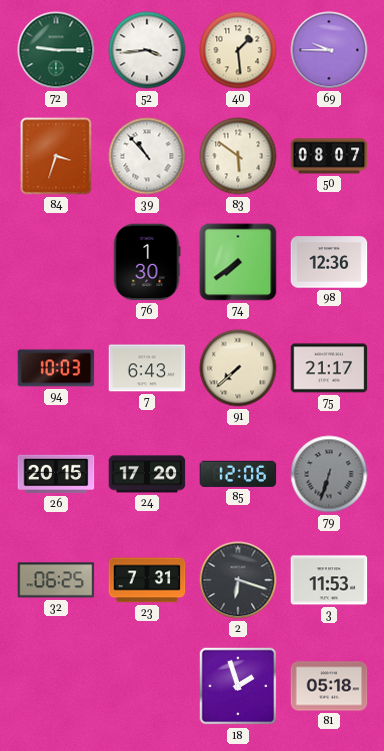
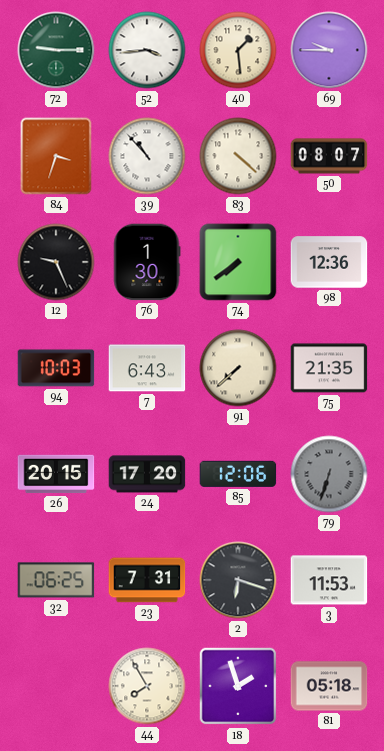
83: 5:51 -> 4:22
12: none -> 9:26
75: 21:17 -> 21:35
44: none -> 7:55
